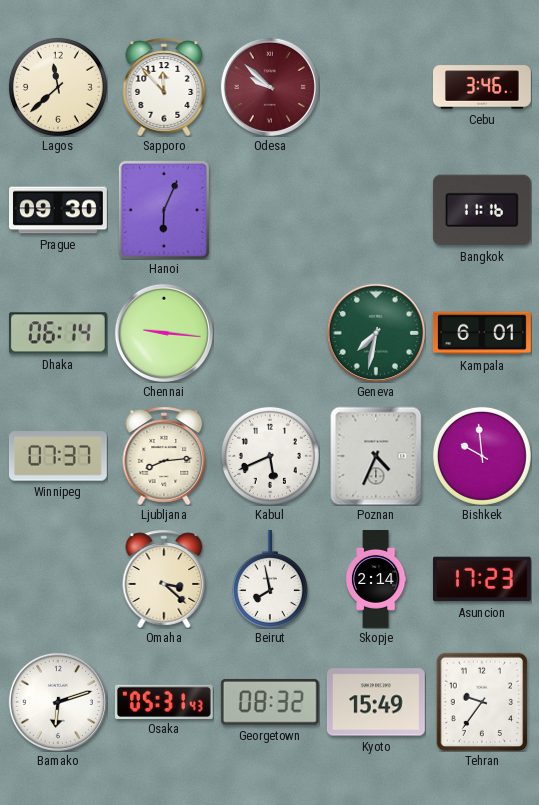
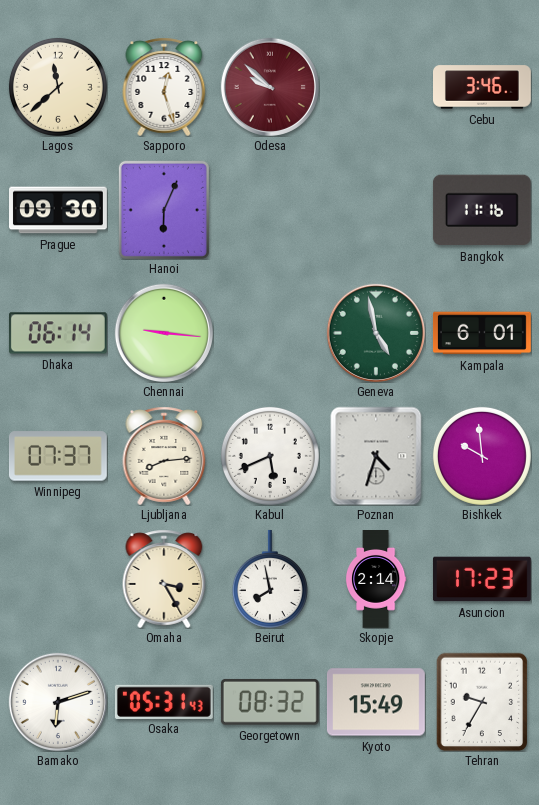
Sapporo: 11:53 -> 12:27
Geneva: 7:32 -> 4:58
Poznan: 4:34 -> 4:33
Omaha: 3:22 -> 3:25
Tehran: 9:36 -> 9:35
